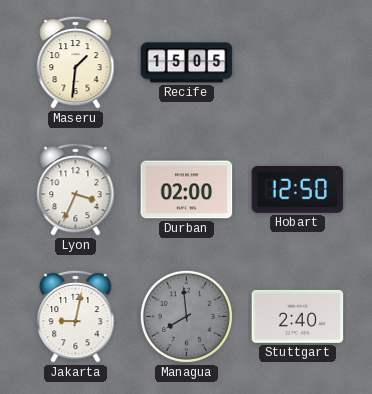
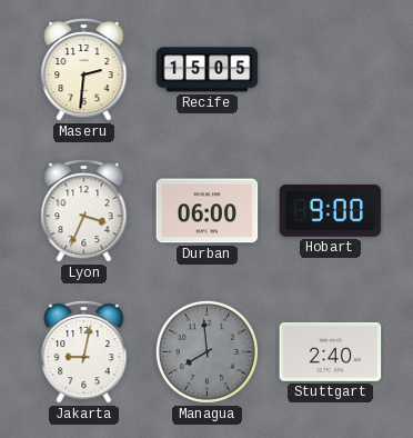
Maseru: 1:31 -> 2:31
Durban: 02:00 -> 06:00
Hobart: 12:50 -> 9:00
